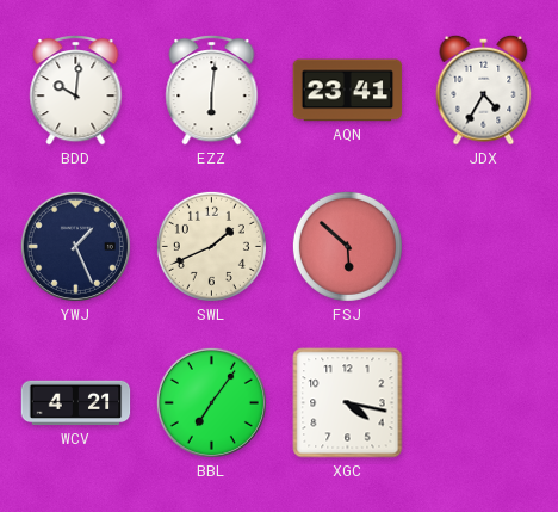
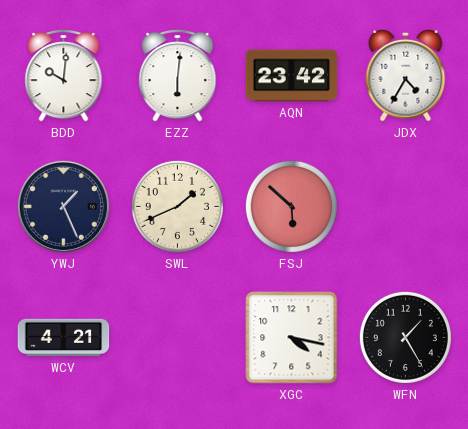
AQN: 23:41 -> 23:42
BBL: 7:06 -> none
WFN: none -> 1:25
